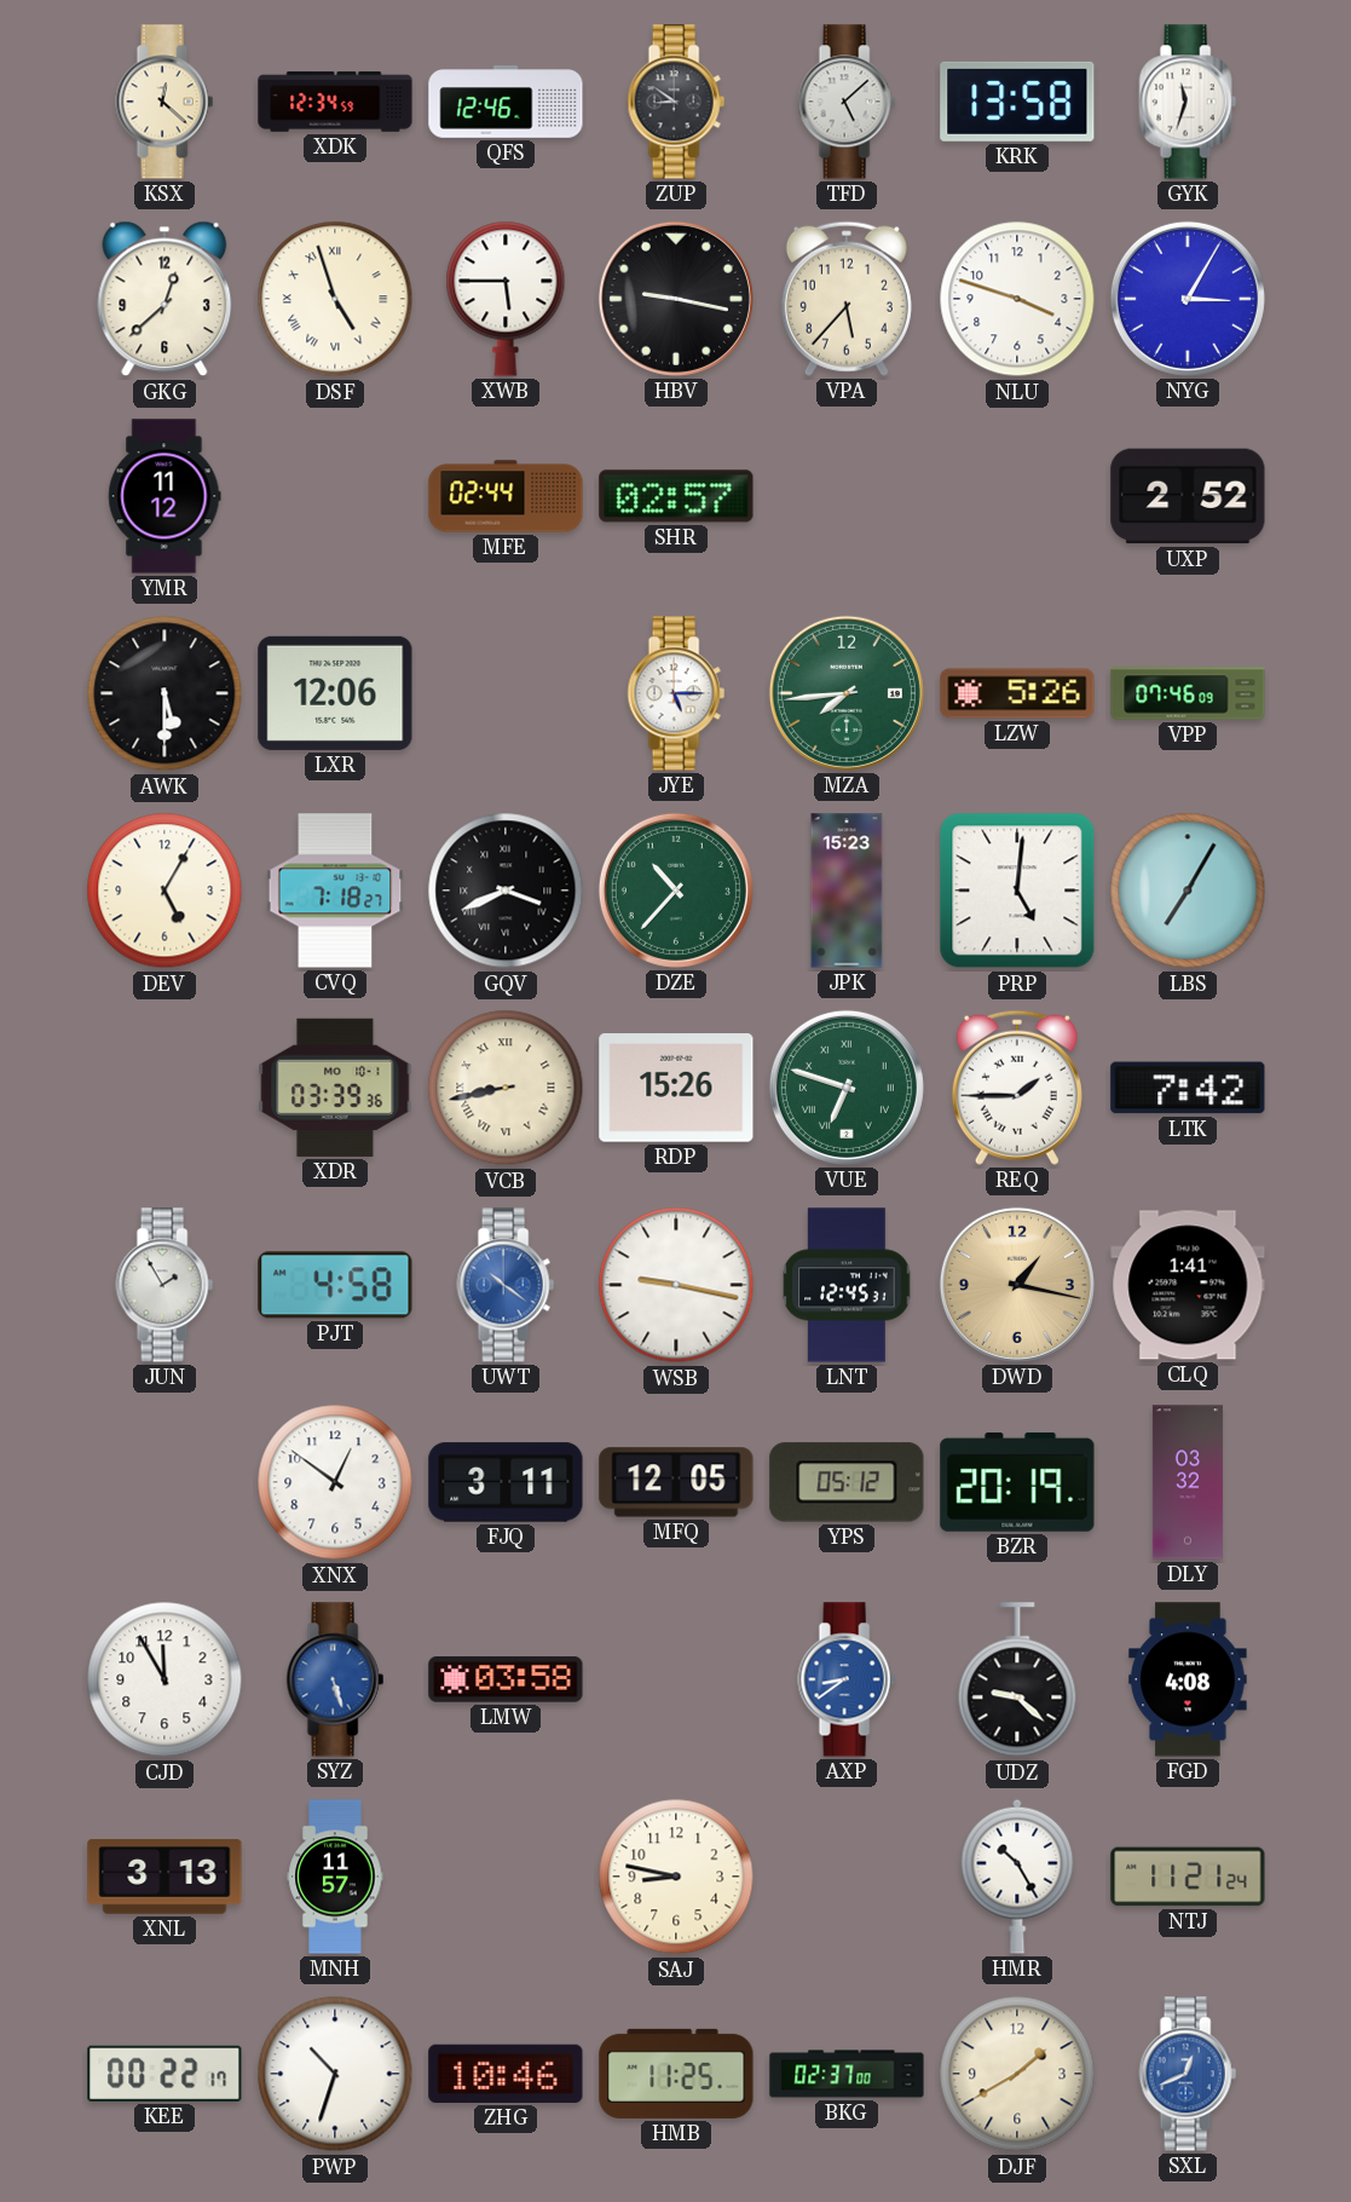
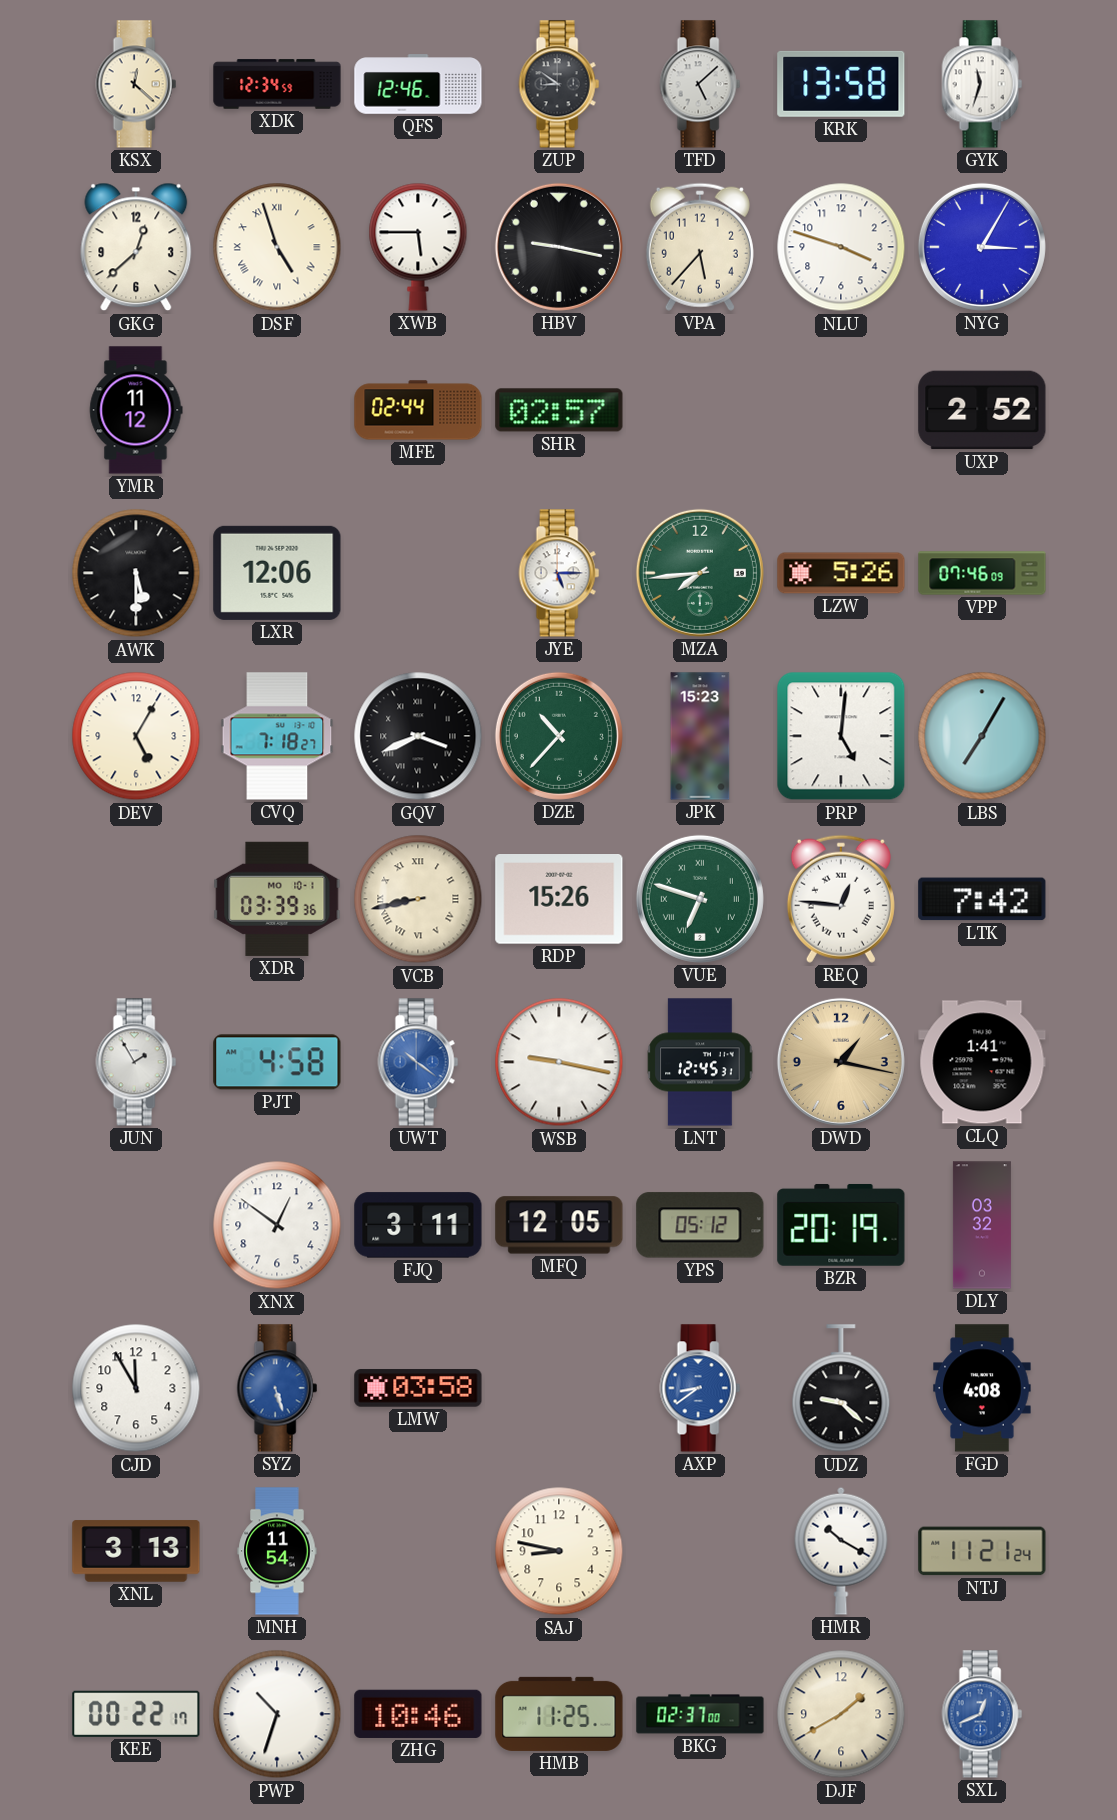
REQ: 1:45 -> 12:46
MNH: 11:57 -> 11:54
HMR: 10:25 -> 10:20
